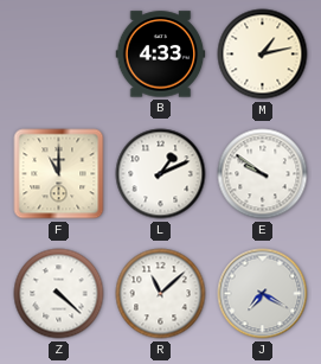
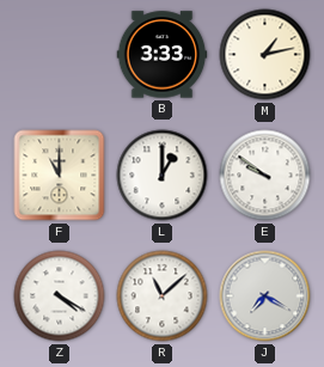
B: 4:33 -> 3:33
L: 1:11 -> 1:00
Z: 4:22 -> 4:20
